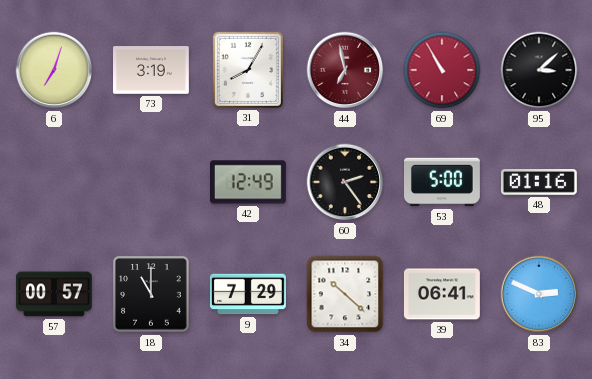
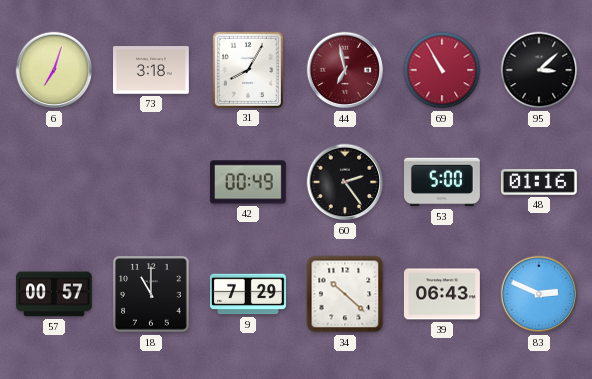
73: 3:19 -> 3:18
42: 12:49 -> 00:49
39: 06:41 -> 06:43
